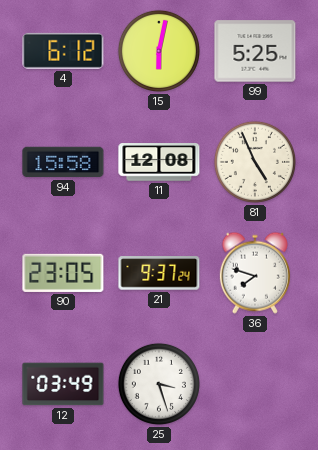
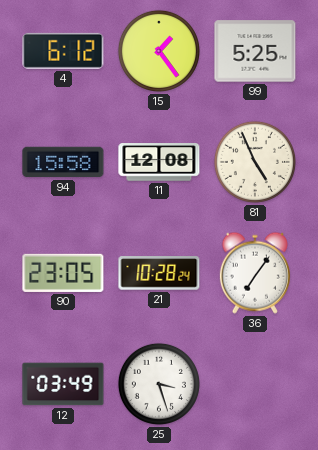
15: 6:02 -> 1:24
21: 9:37 -> 10:28
36: 7:48 -> 7:06
